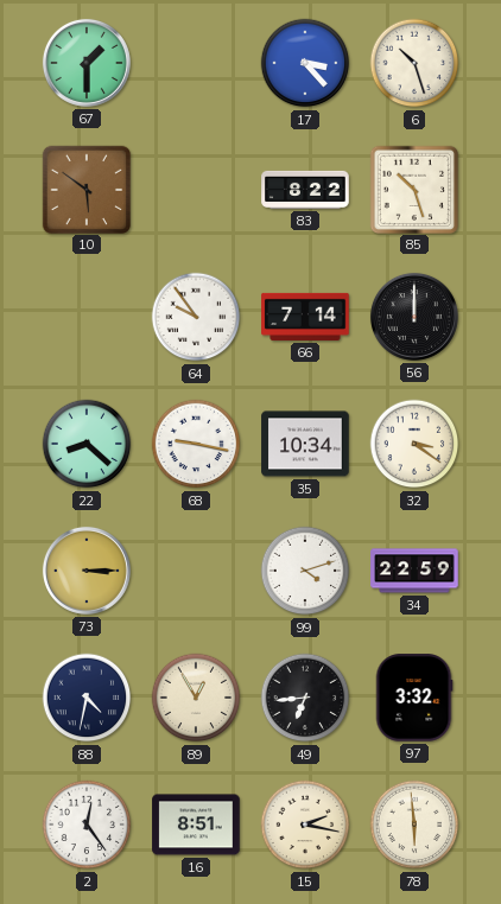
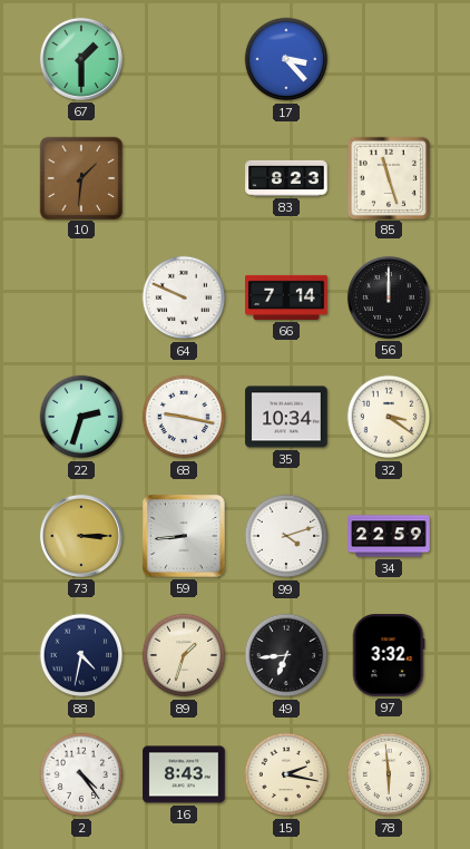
6: 10:27 -> none
10: 5:51 -> 1:31
83: 8:22 -> 8:23
85: 10:27 -> 11:27
64: 9:54 -> 9:49
22: 8:22 -> 2:33
59: none -> 8:44
89: 12:55 -> 1:33
2: 12:24 -> 4:24
16: 8:51 -> 8:43
